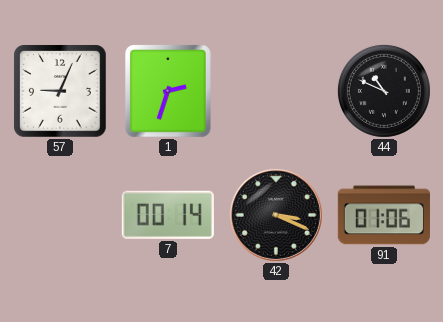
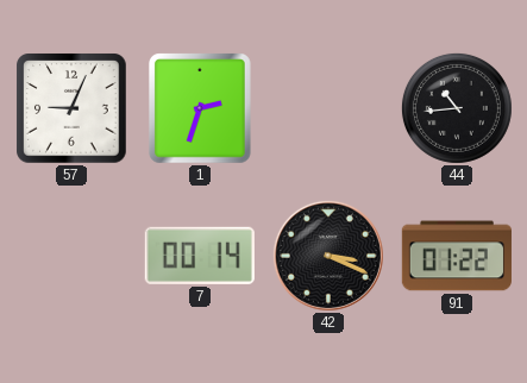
44: 10:49 -> 10:44
91: 01:06 -> 01:22
